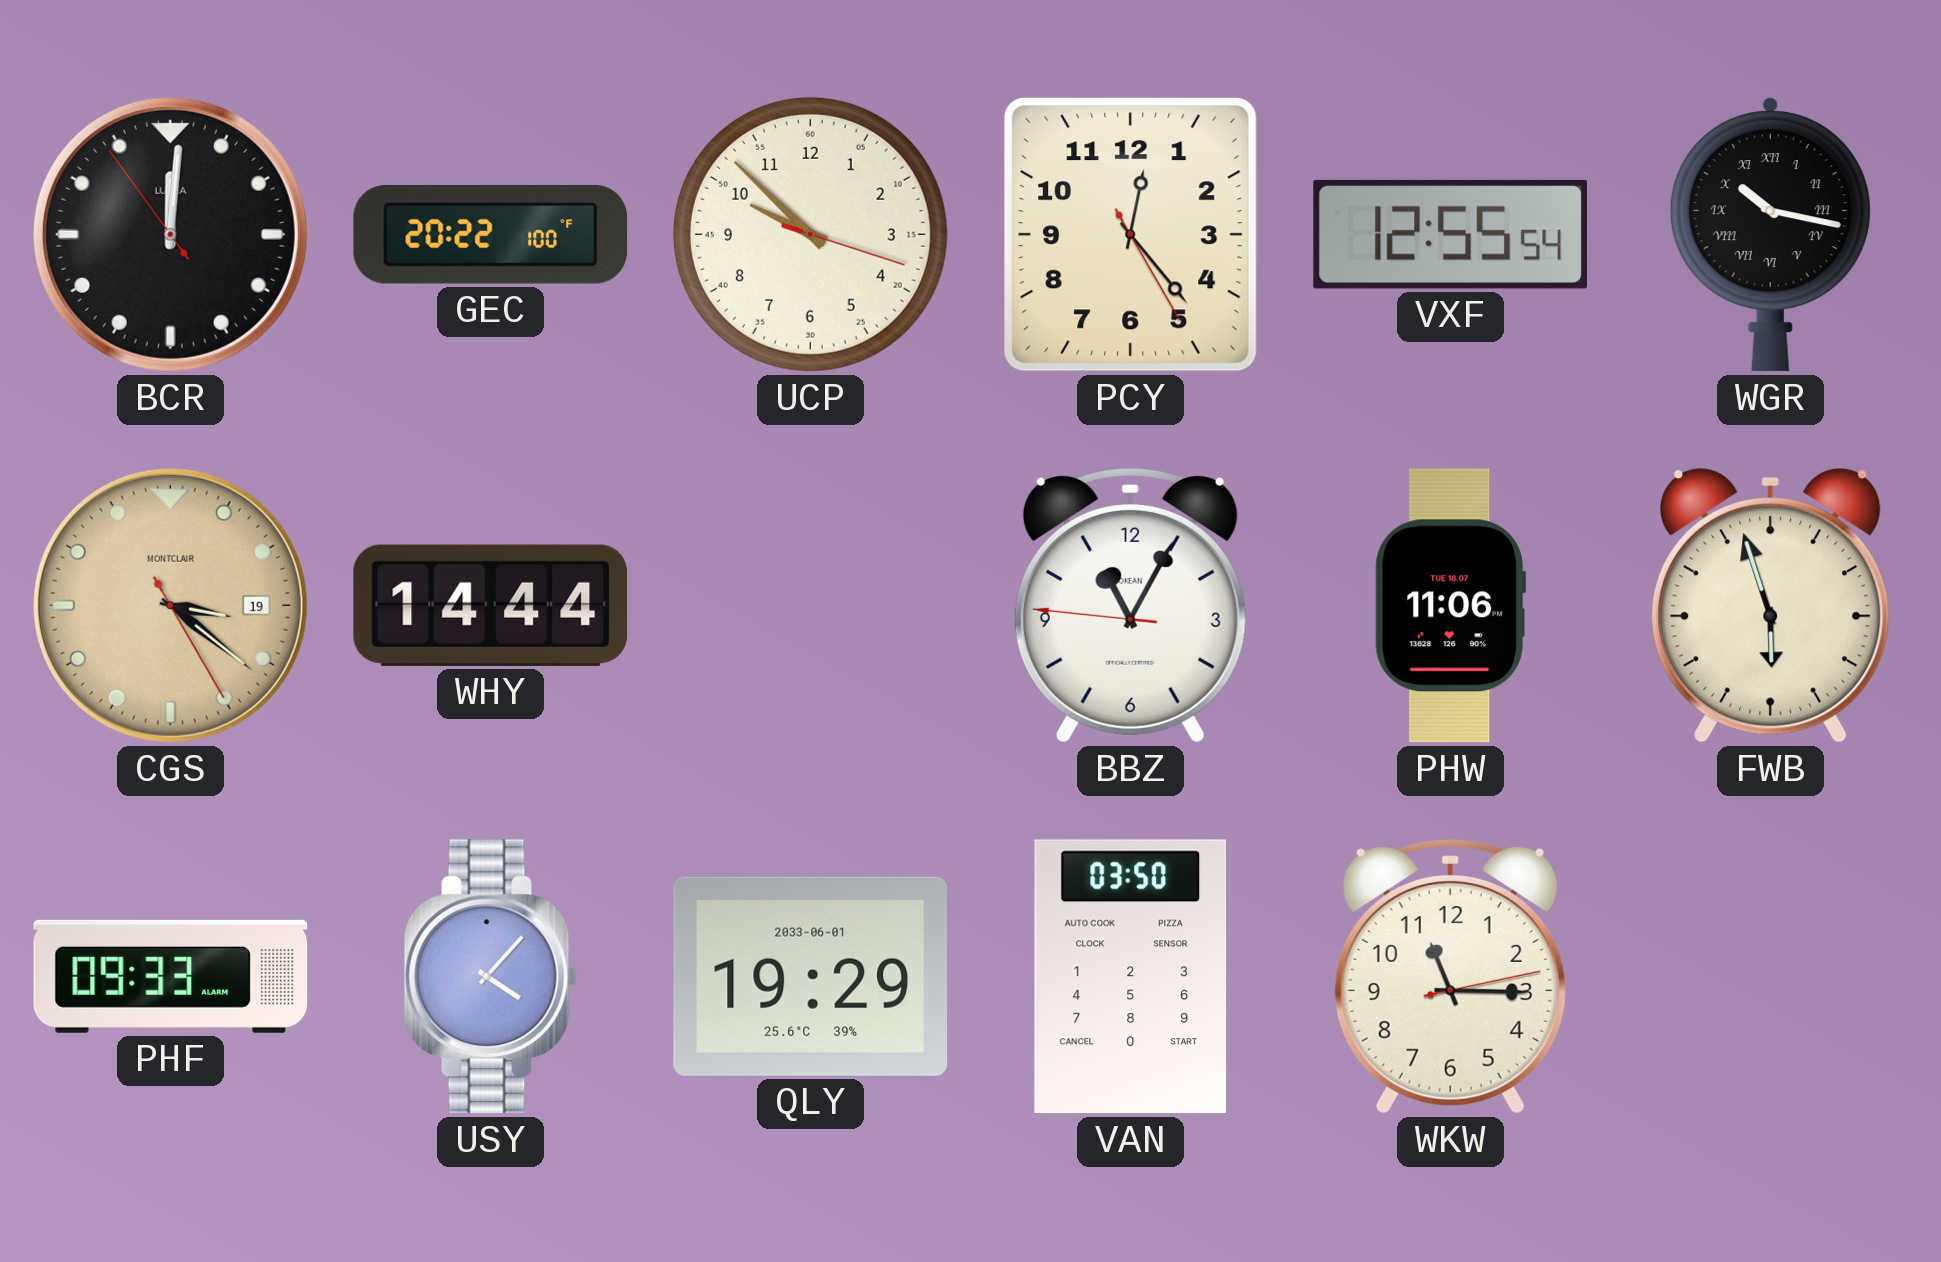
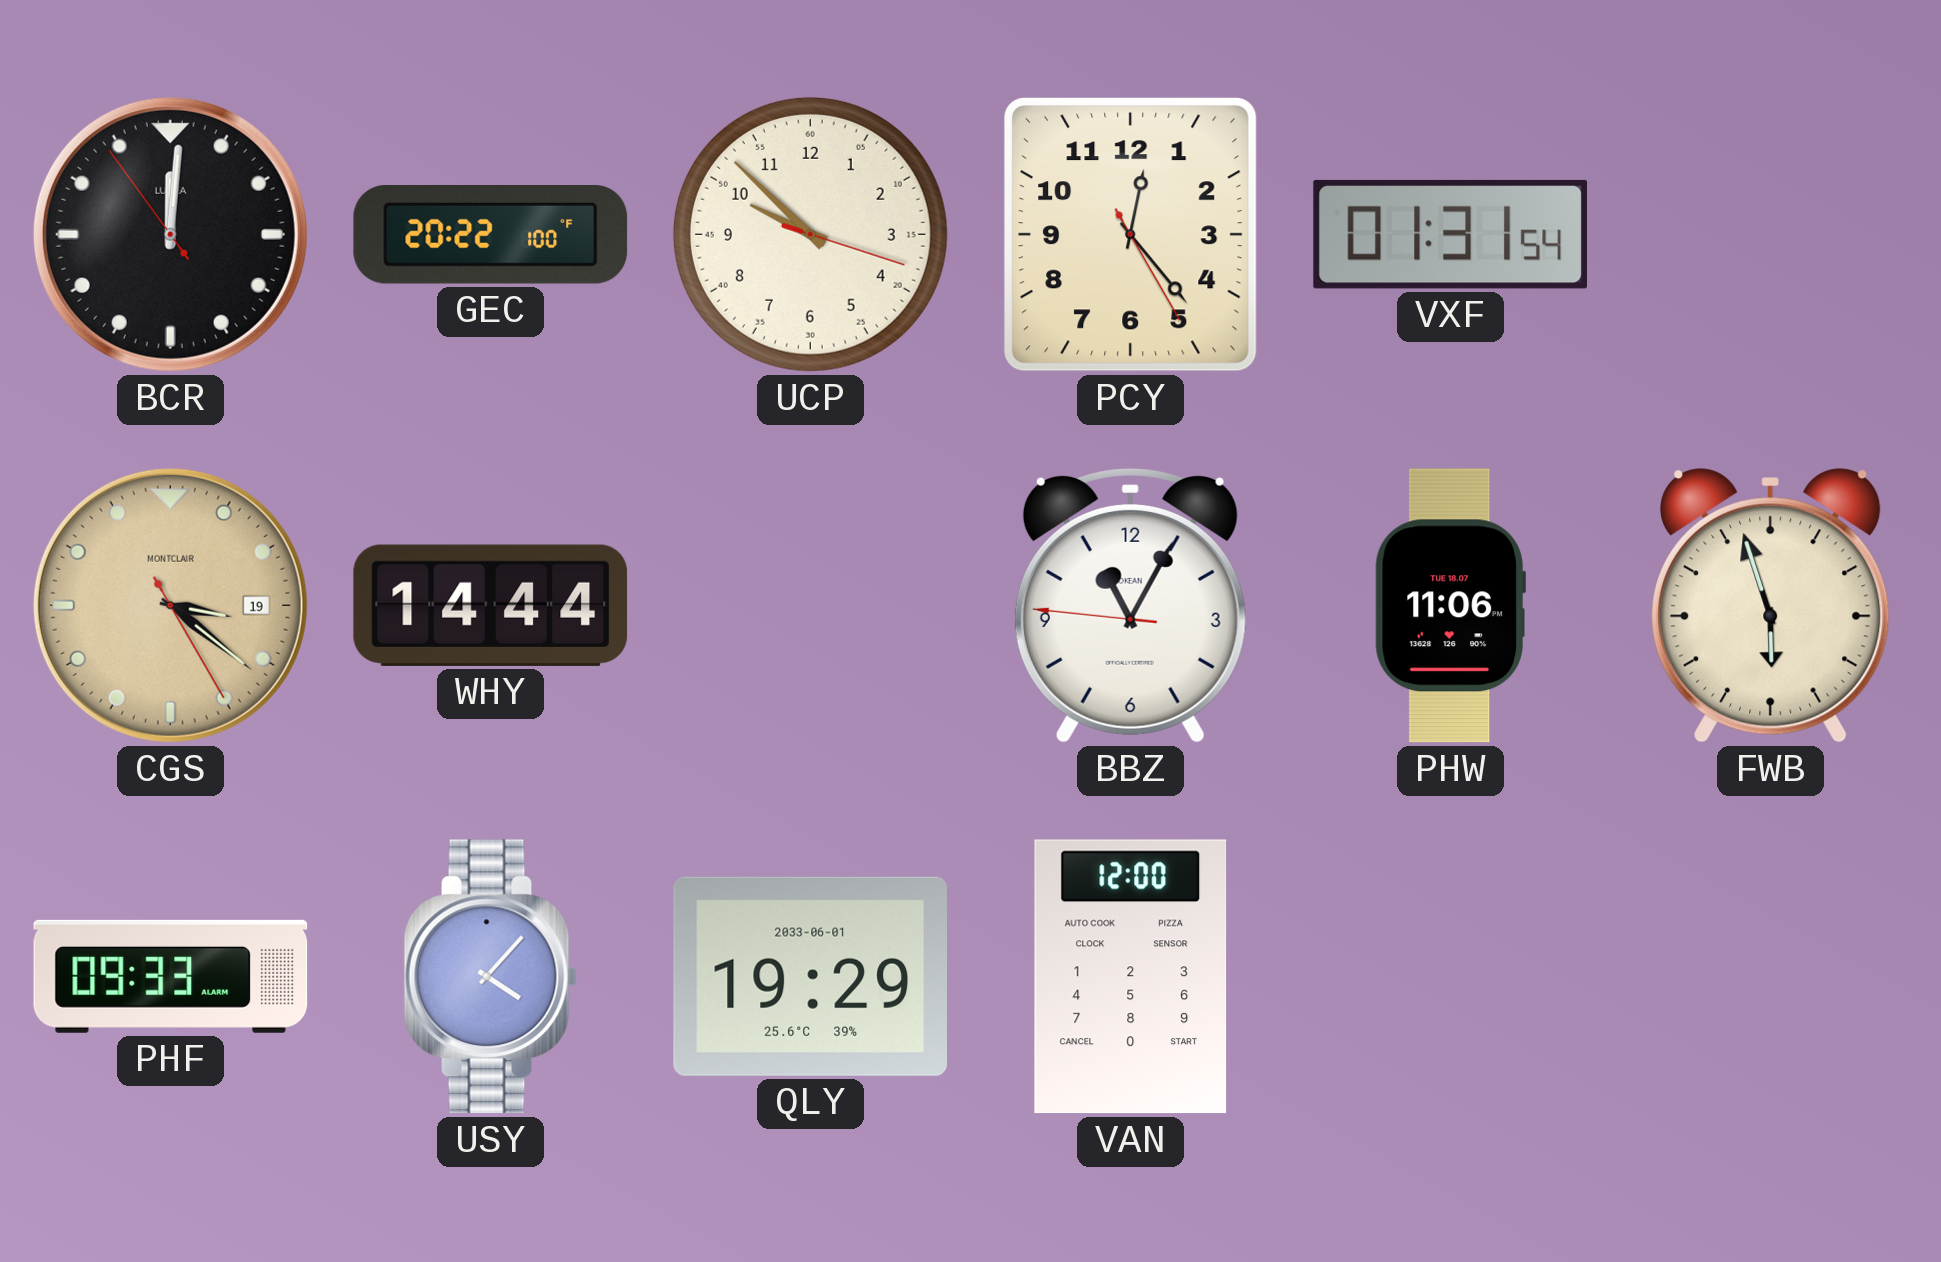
VXF: 12:55 -> 01:31
WGR: 10:17 -> none
VAN: 03:50 -> 12:00
WKW: 11:15 -> none
